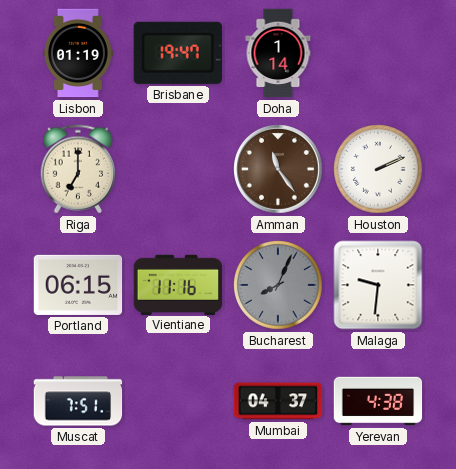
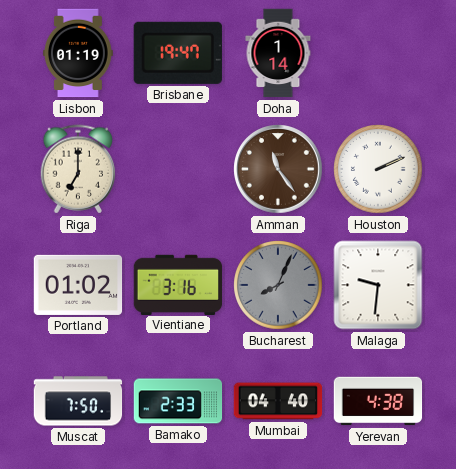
Portland: 06:15 -> 01:02
Vientiane: 11:16 -> 3:16
Muscat: 7:51 -> 7:50
Bamako: none -> 2:33
Mumbai: 04:37 -> 04:40
